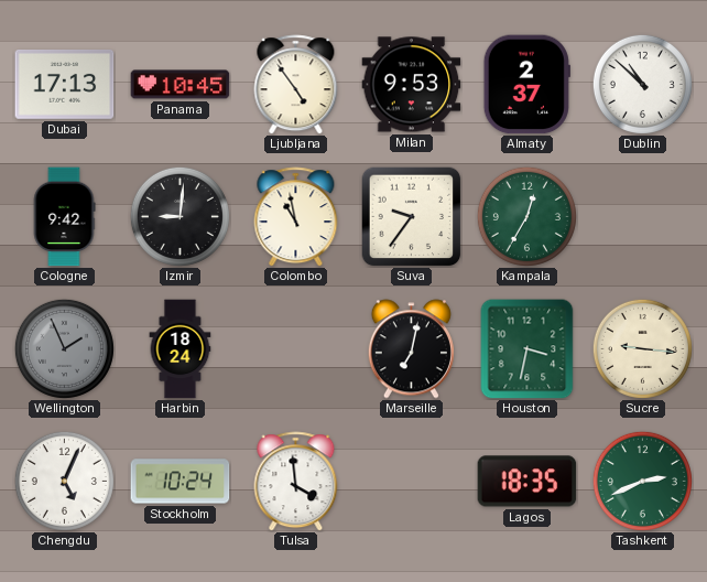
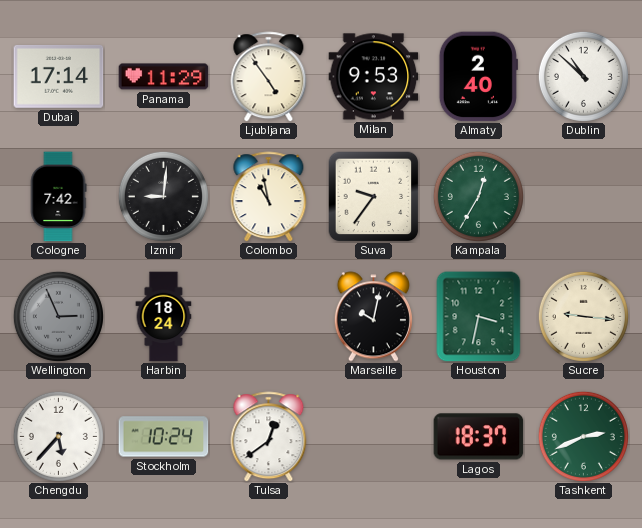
Dubai: 17:13 -> 17:14
Panama: 10:45 -> 11:29
Almaty: 2:37 -> 2:40
Cologne: 9:42 -> 7:42
Wellington: 1:56 -> 2:56
Marseille: 7:02 -> 10:02
Chengdu: 5:04 -> 5:37
Tulsa: 3:59 -> 12:39
Lagos: 18:35 -> 18:37
